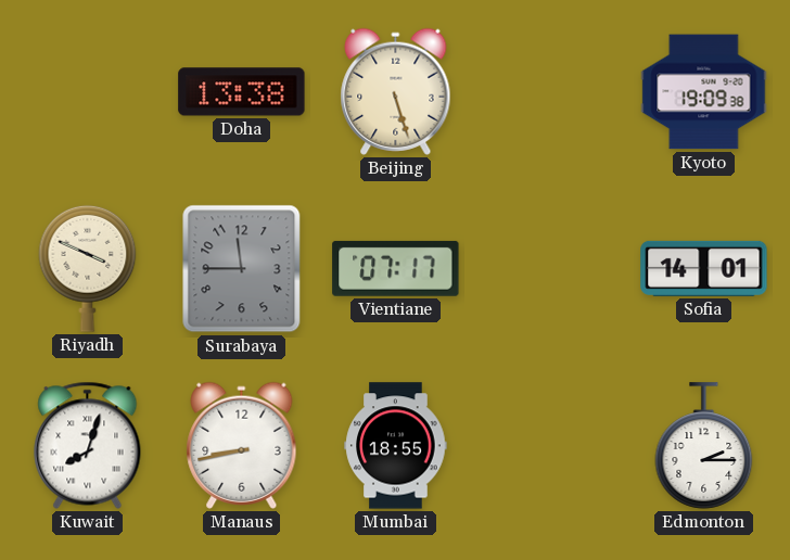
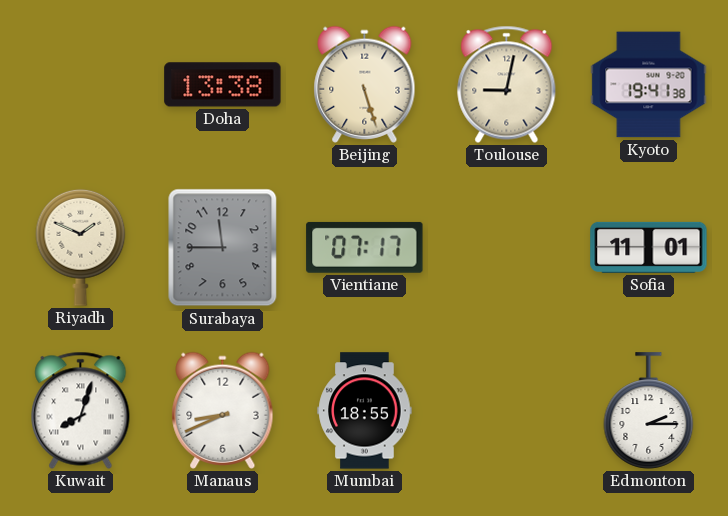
Toulouse: none -> 9:02
Kyoto: 19:09 -> 19:41
Riyadh: 3:49 -> 1:49
Sofia: 14:01 -> 11:01
Manaus: 8:43 -> 8:41
